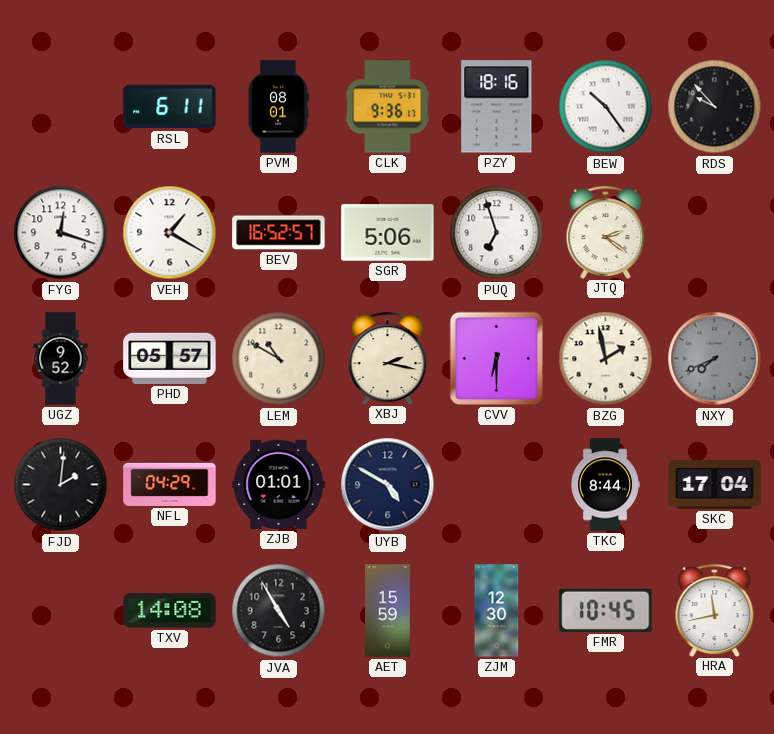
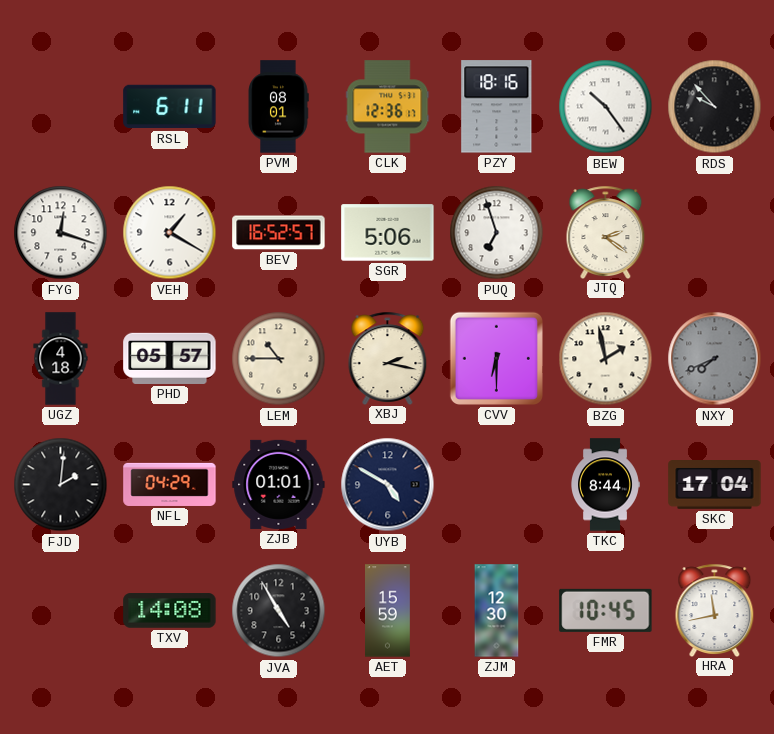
CLK: 9:36 -> 12:36
UGZ: 9:52 -> 4:18
LEM: 10:50 -> 10:45
